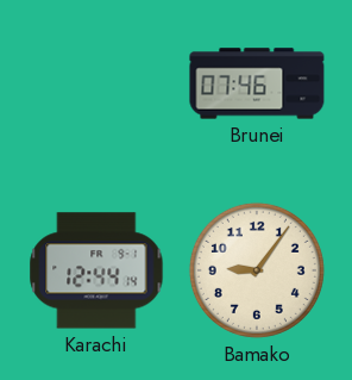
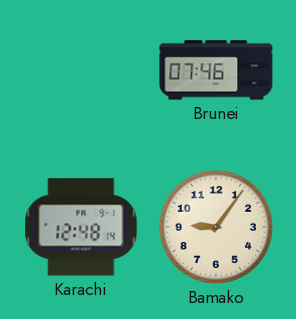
Karachi: 12:44 -> 12:48
